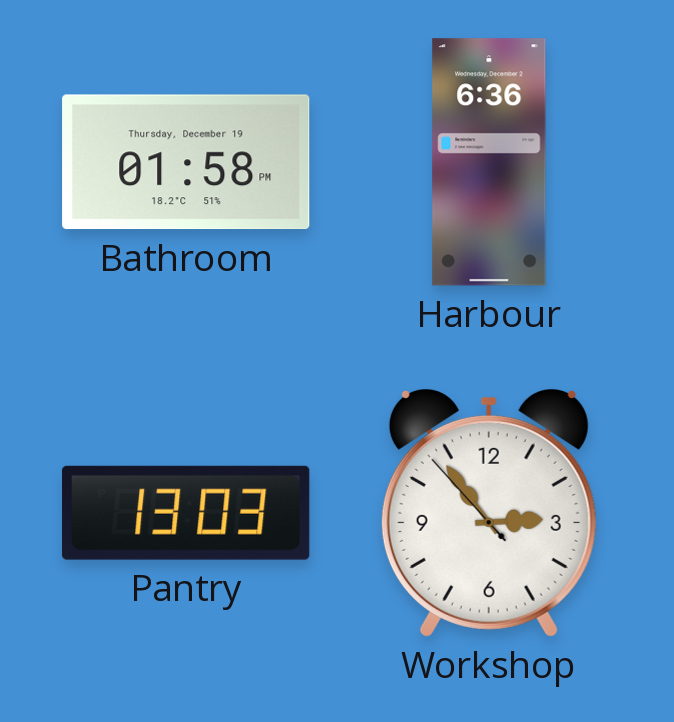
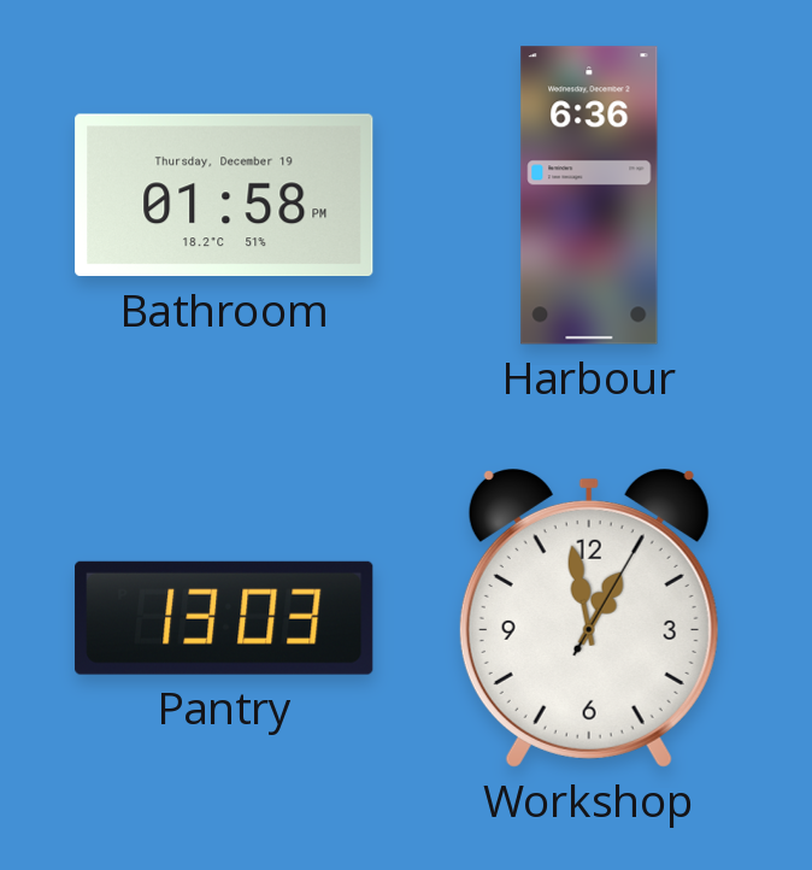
Workshop: 2:53 -> 12:58
